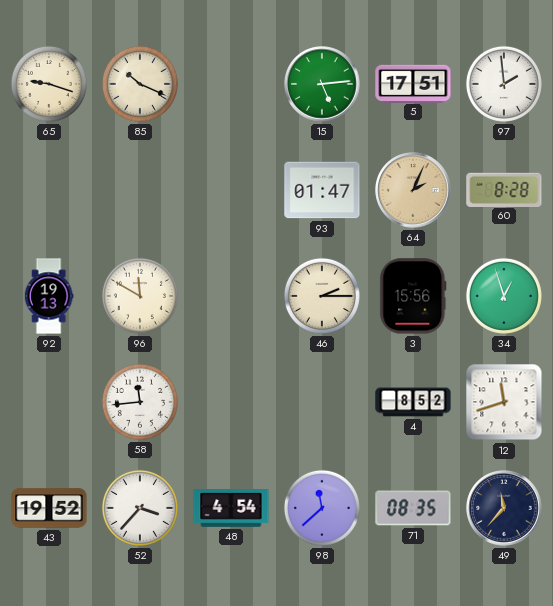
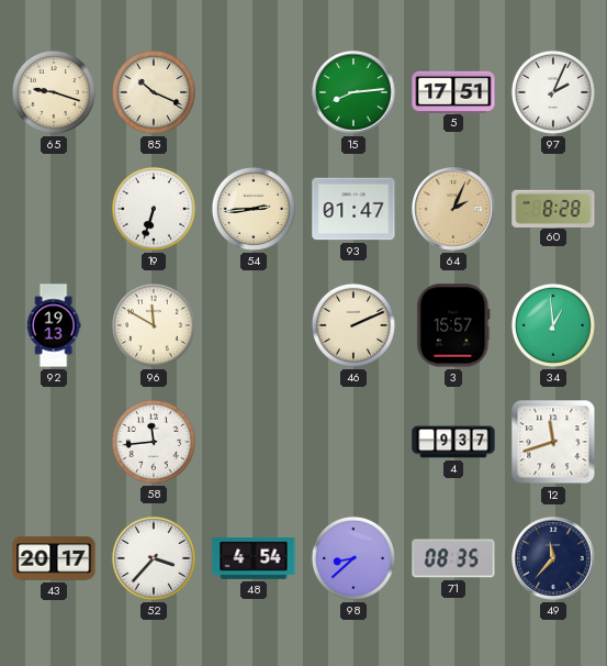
15: 5:14 -> 8:14
97: 1:59 -> 2:04
19: none -> 6:33
54: none -> 2:44
46: 2:15 -> 2:11
3: 15:56 -> 15:57
34: 12:57 -> 12:59
4: 8:52 -> 9:37
43: 19:52 -> 20:17
98: 11:38 -> 8:38
